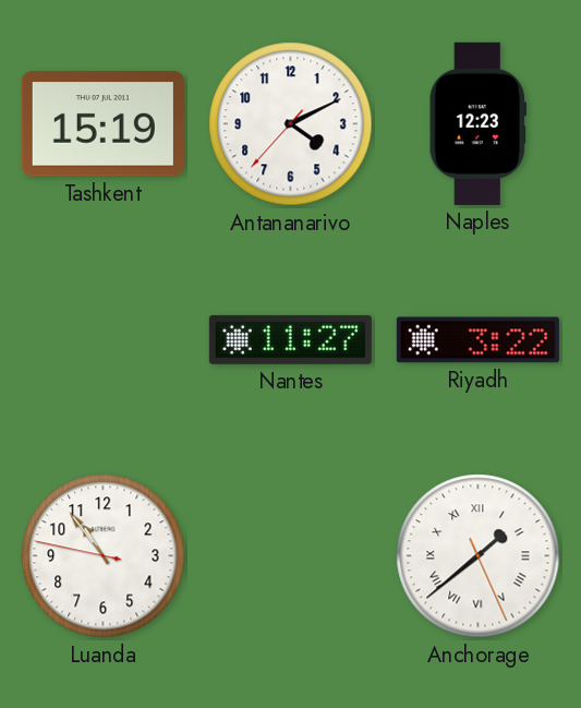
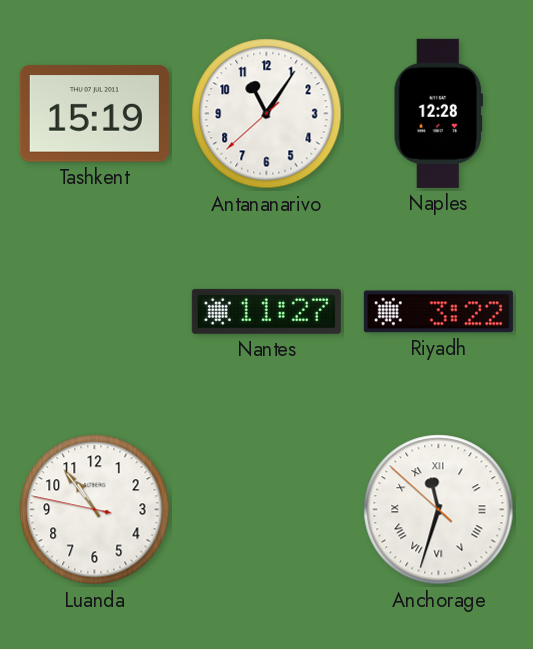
Antananarivo: 4:10 -> 11:05
Naples: 12:23 -> 12:28
Anchorage: 1:38 -> 11:32
